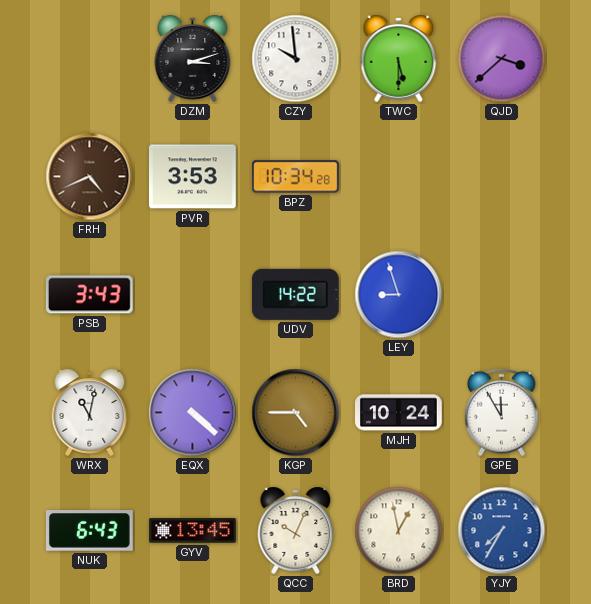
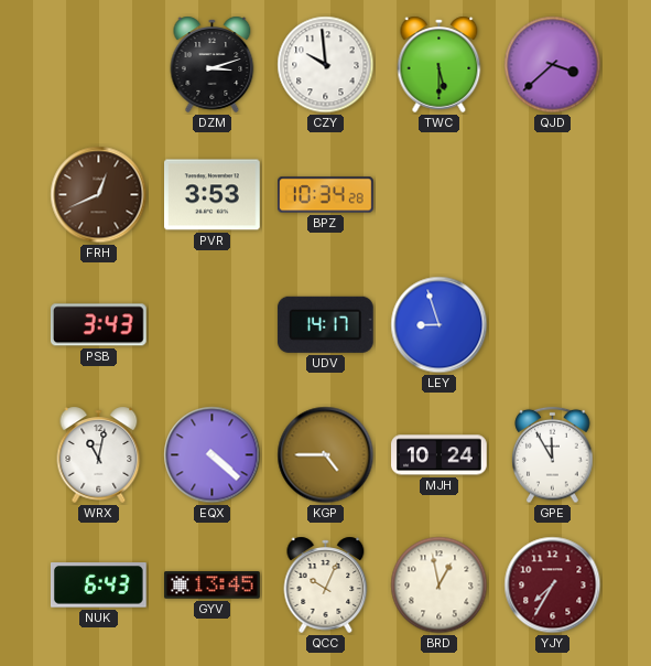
FRH: 4:41 -> 12:41
UDV: 14:22 -> 14:17
YJY dial: blue -> burgundy
